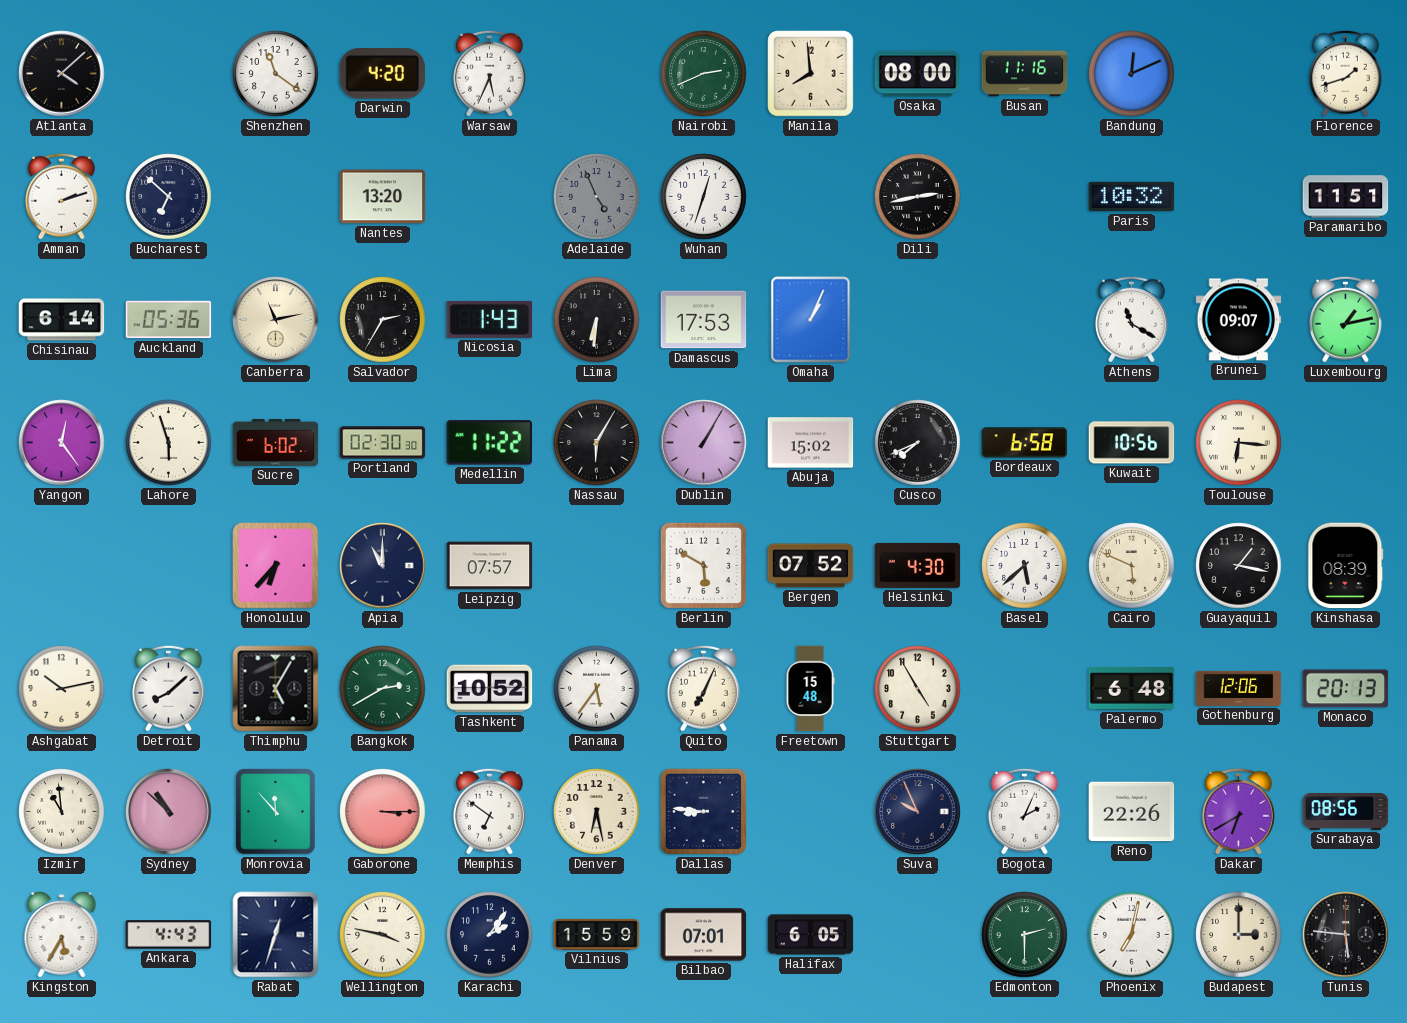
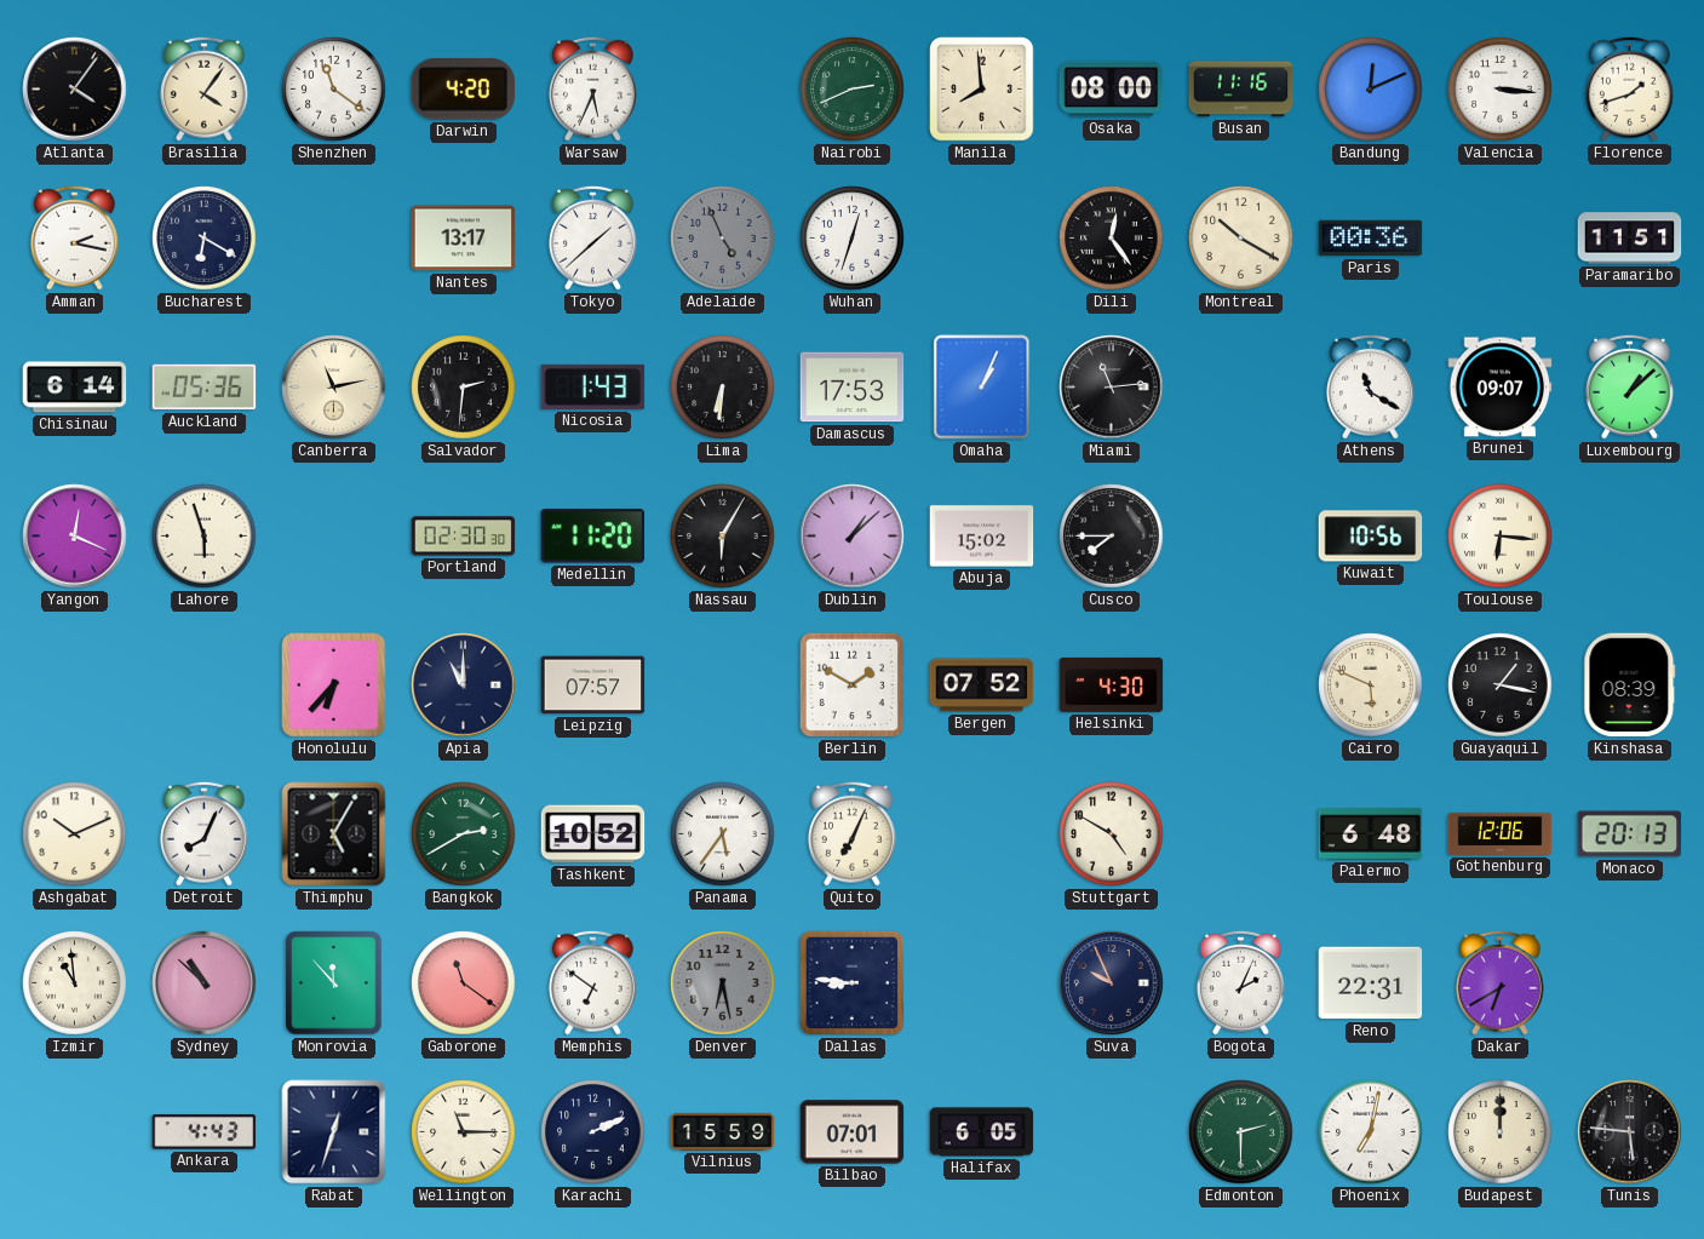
Atlanta: 4:08 -> 4:06
Brasilia: none -> 4:06
Valencia: none -> 3:16
Amman: 2:12 -> 2:17
Bucharest: 6:52 -> 6:20
Nantes: 13:20 -> 13:17
Tokyo: none -> 1:38
Dili: 2:43 -> 12:24
Montreal: none -> 10:20
Paris: 10:32 -> 00:36
Salvador: 2:35 -> 2:31
Miami: none -> 11:14
Luxembourg: 1:13 -> 1:08
Yangon: 12:24 -> 12:19
Sucre: 6:02 -> none
Medellin: 11:22 -> 11:20
Dublin: 1:05 -> 1:08
Cusco: 7:41 -> 7:45
Bordeaux: 6:58 -> none
Berlin: 5:50 -> 1:50
Basel: 5:38 -> none
Ashgabat: 10:13 -> 10:11
Detroit: 8:08 -> 8:04
Freetown: 15:48 -> none
Stuttgart: 4:55 -> 4:50
Gaborone: 3:15 -> 11:21
Denver dial: cream -> grey
Reno: 22:26 -> 22:31
Surabaya: 08:56 -> none
Kingston: 5:35 -> none
Wellington: 3:47 -> 11:15
Karachi: 2:06 -> 2:11
Budapest: 3:00 -> 12:00
